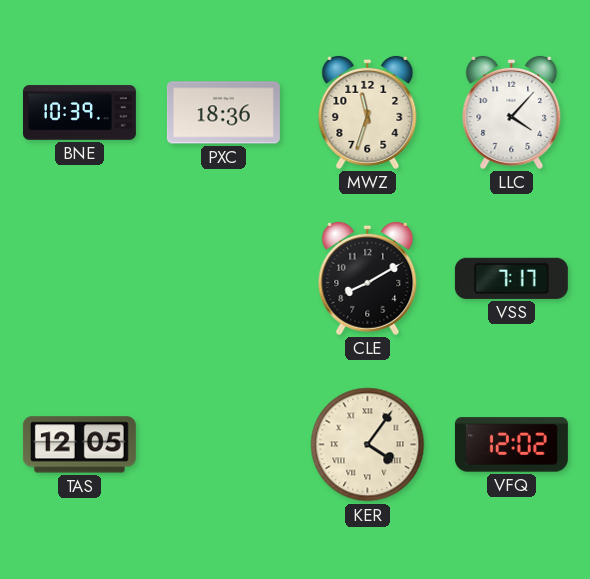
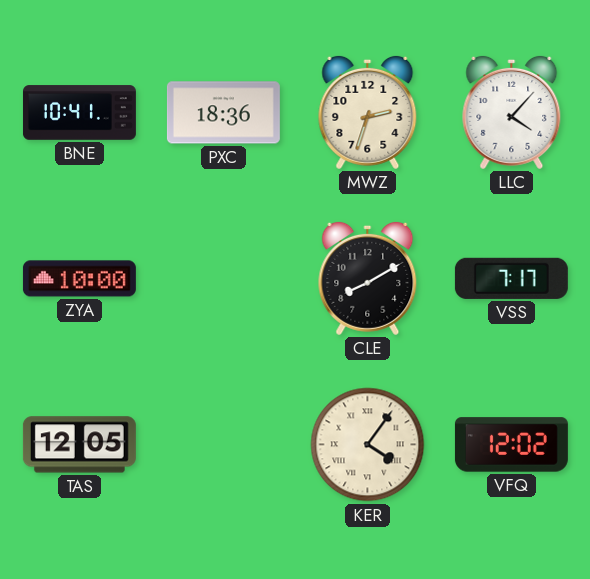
BNE: 10:39 -> 10:41
MWZ: 11:33 -> 2:33
ZYA: none -> 10:00
